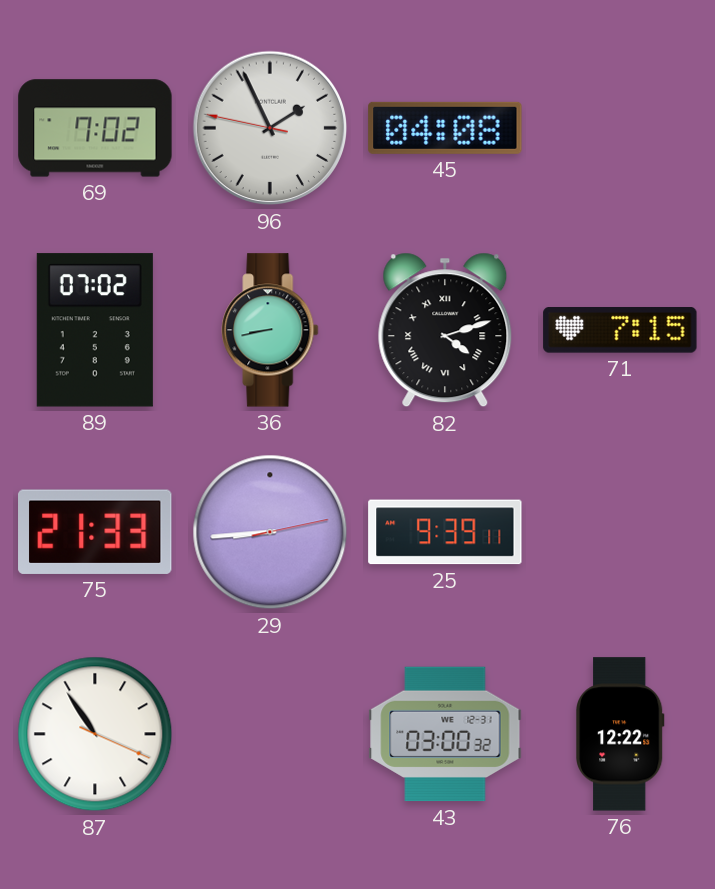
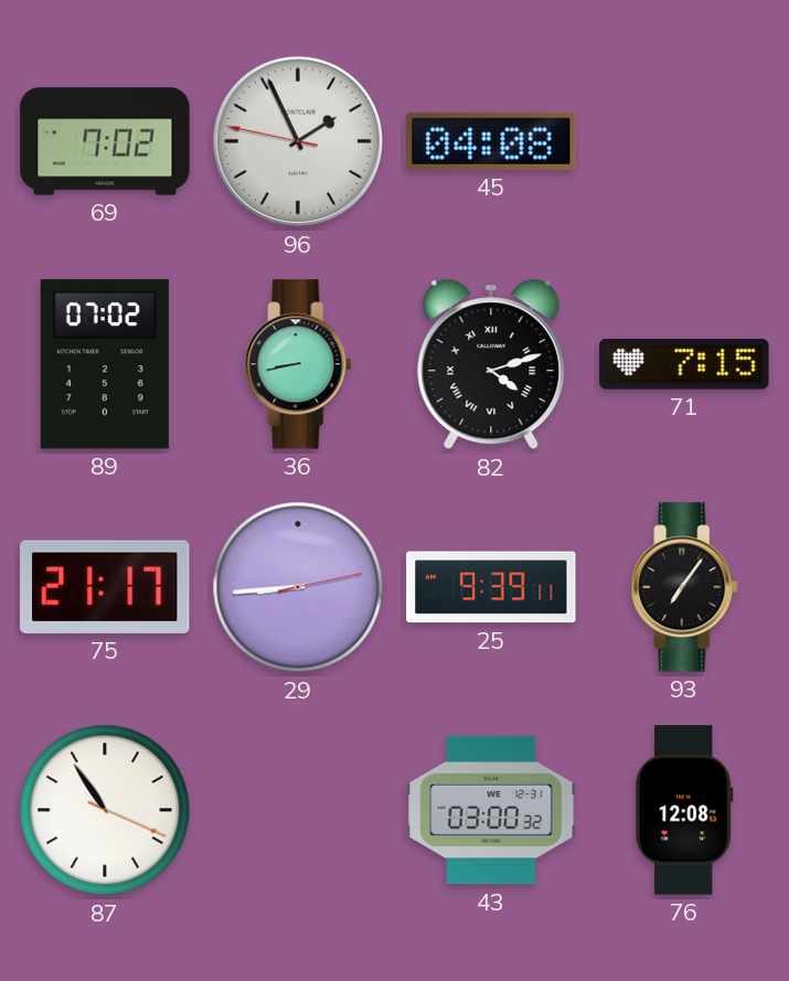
75: 21:33 -> 21:17
93: none -> 7:06
76: 12:22 -> 12:08
